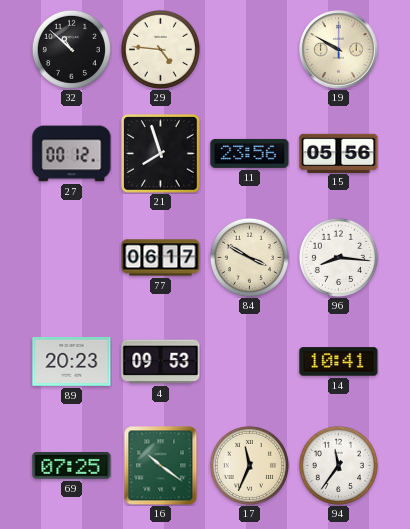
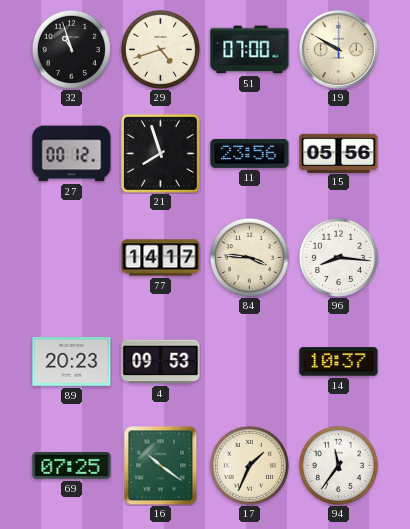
32: 10:52 -> 10:57
29: 4:46 -> 4:42
51: none -> 07:00
77: 06:17 -> 14:17
84: 3:50 -> 3:46
14: 10:41 -> 10:37
17: 11:34 -> 1:34
